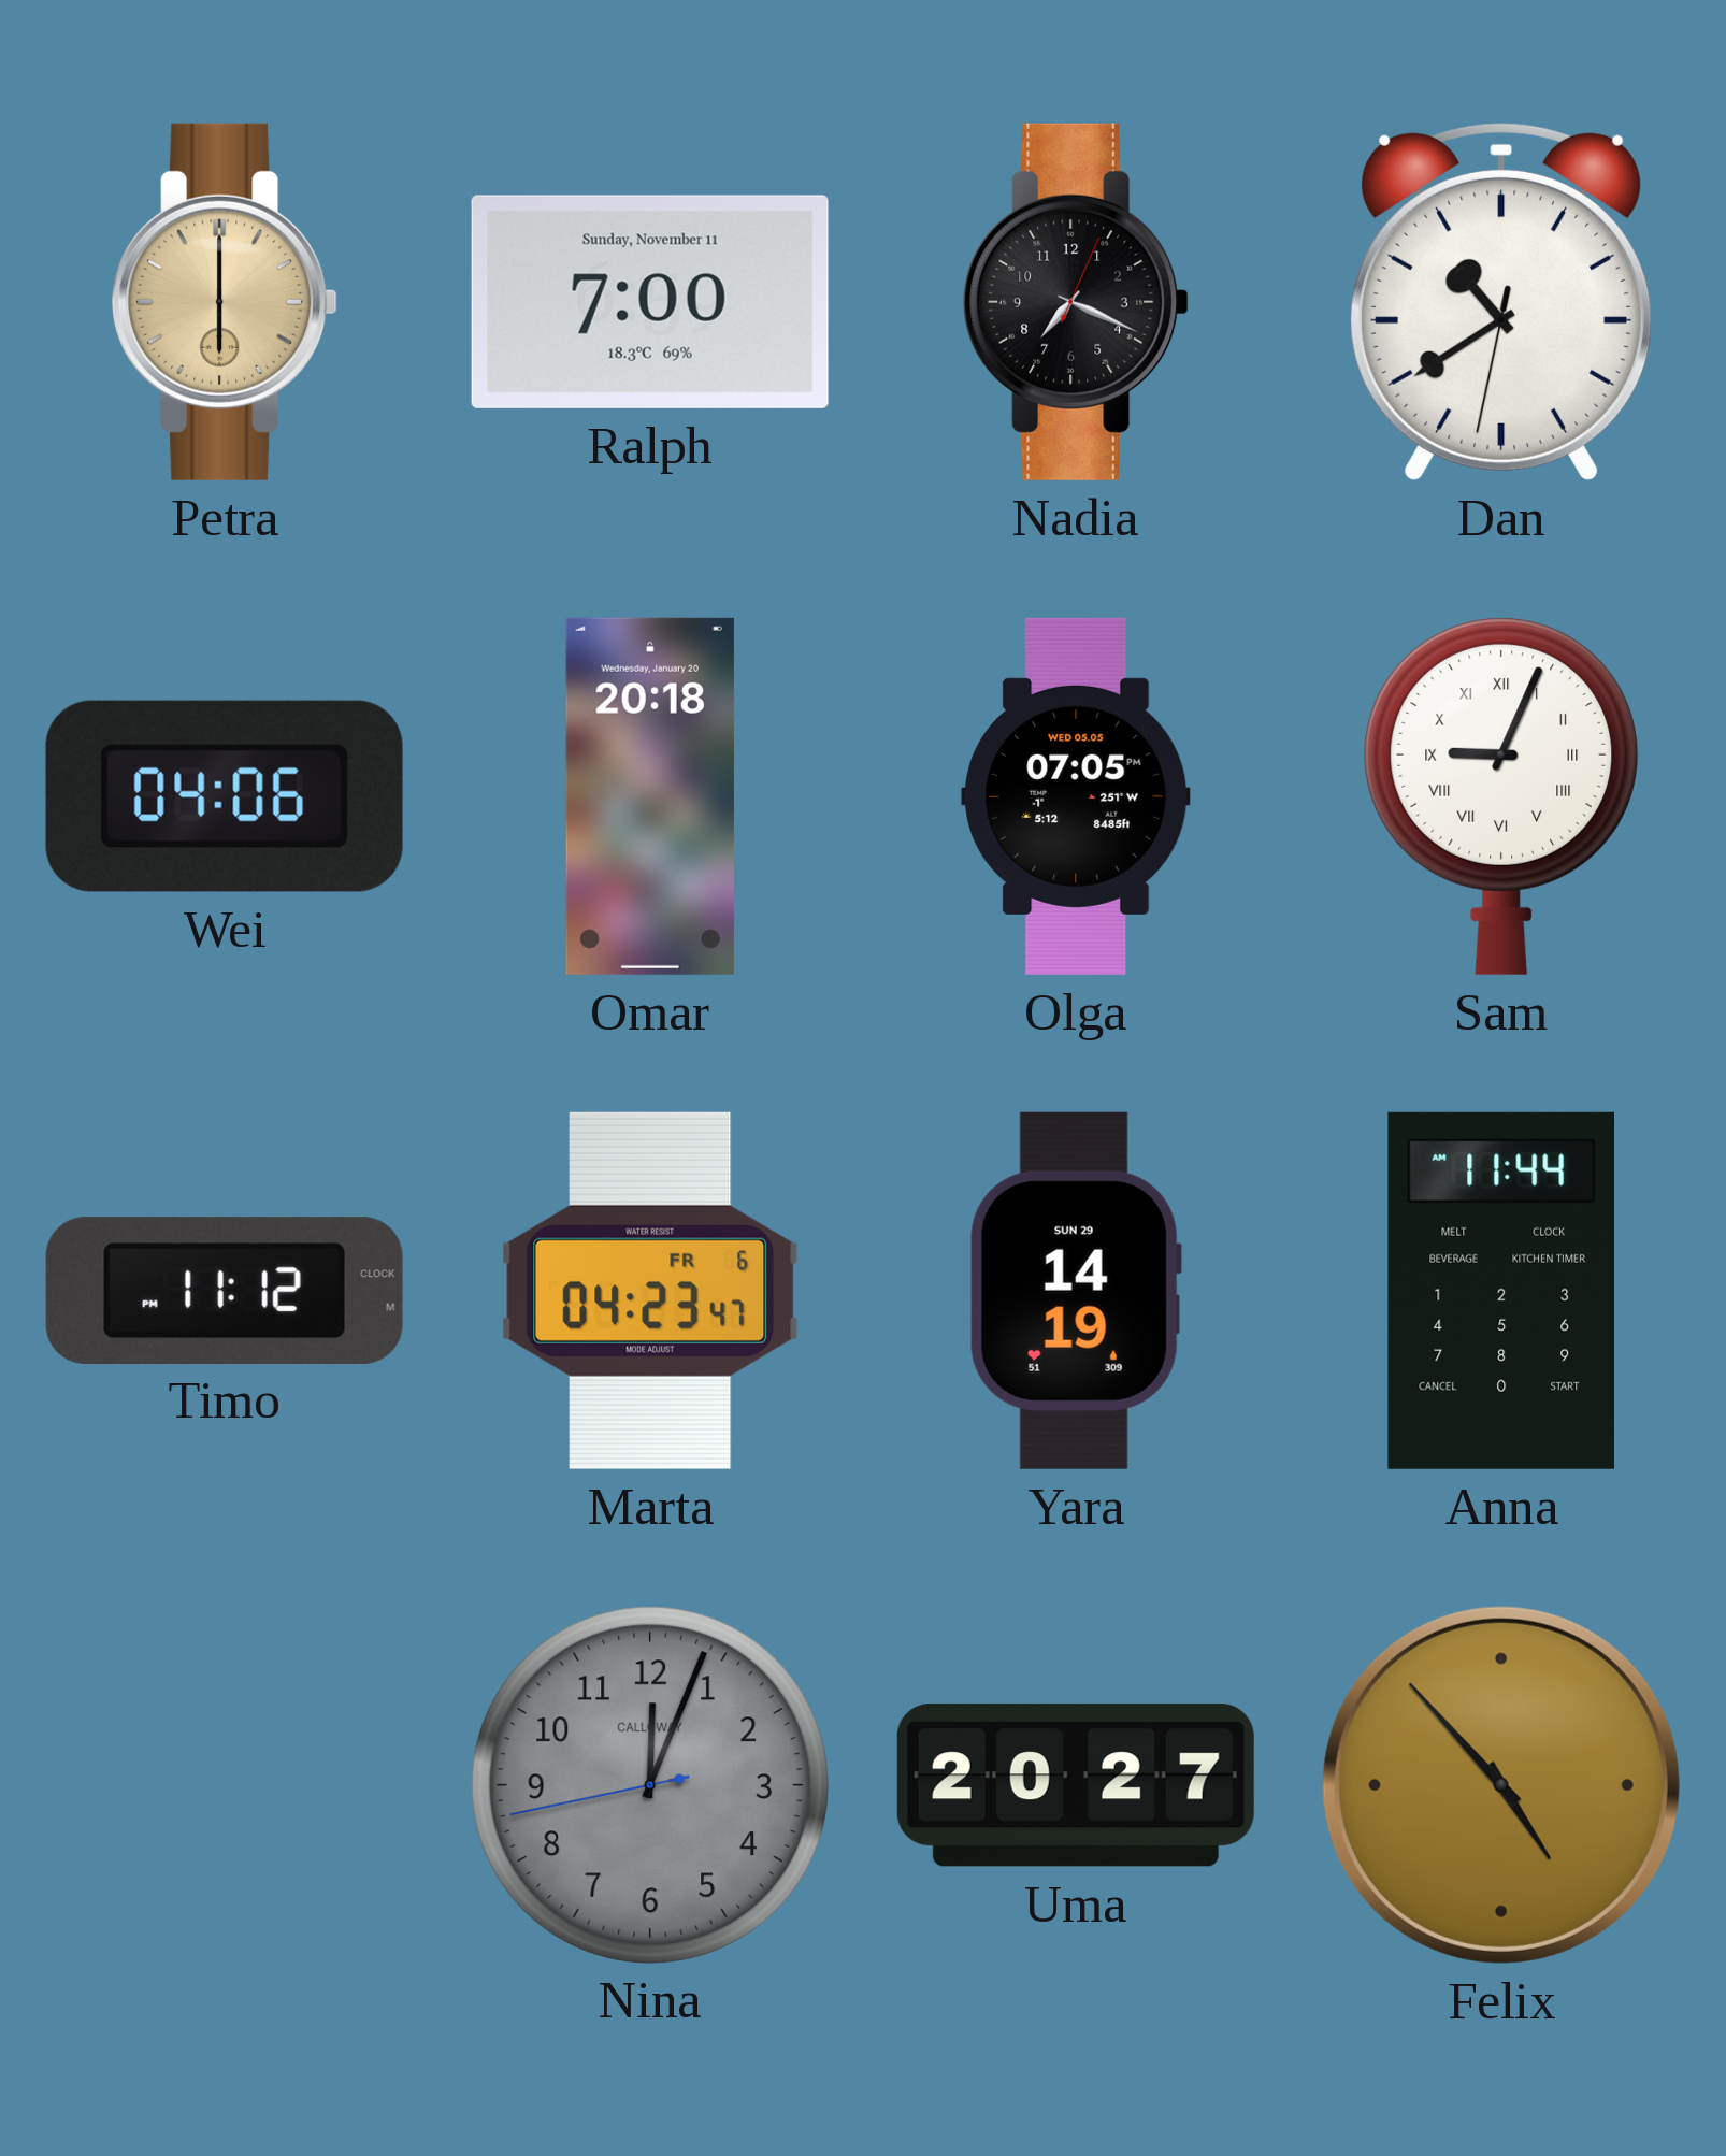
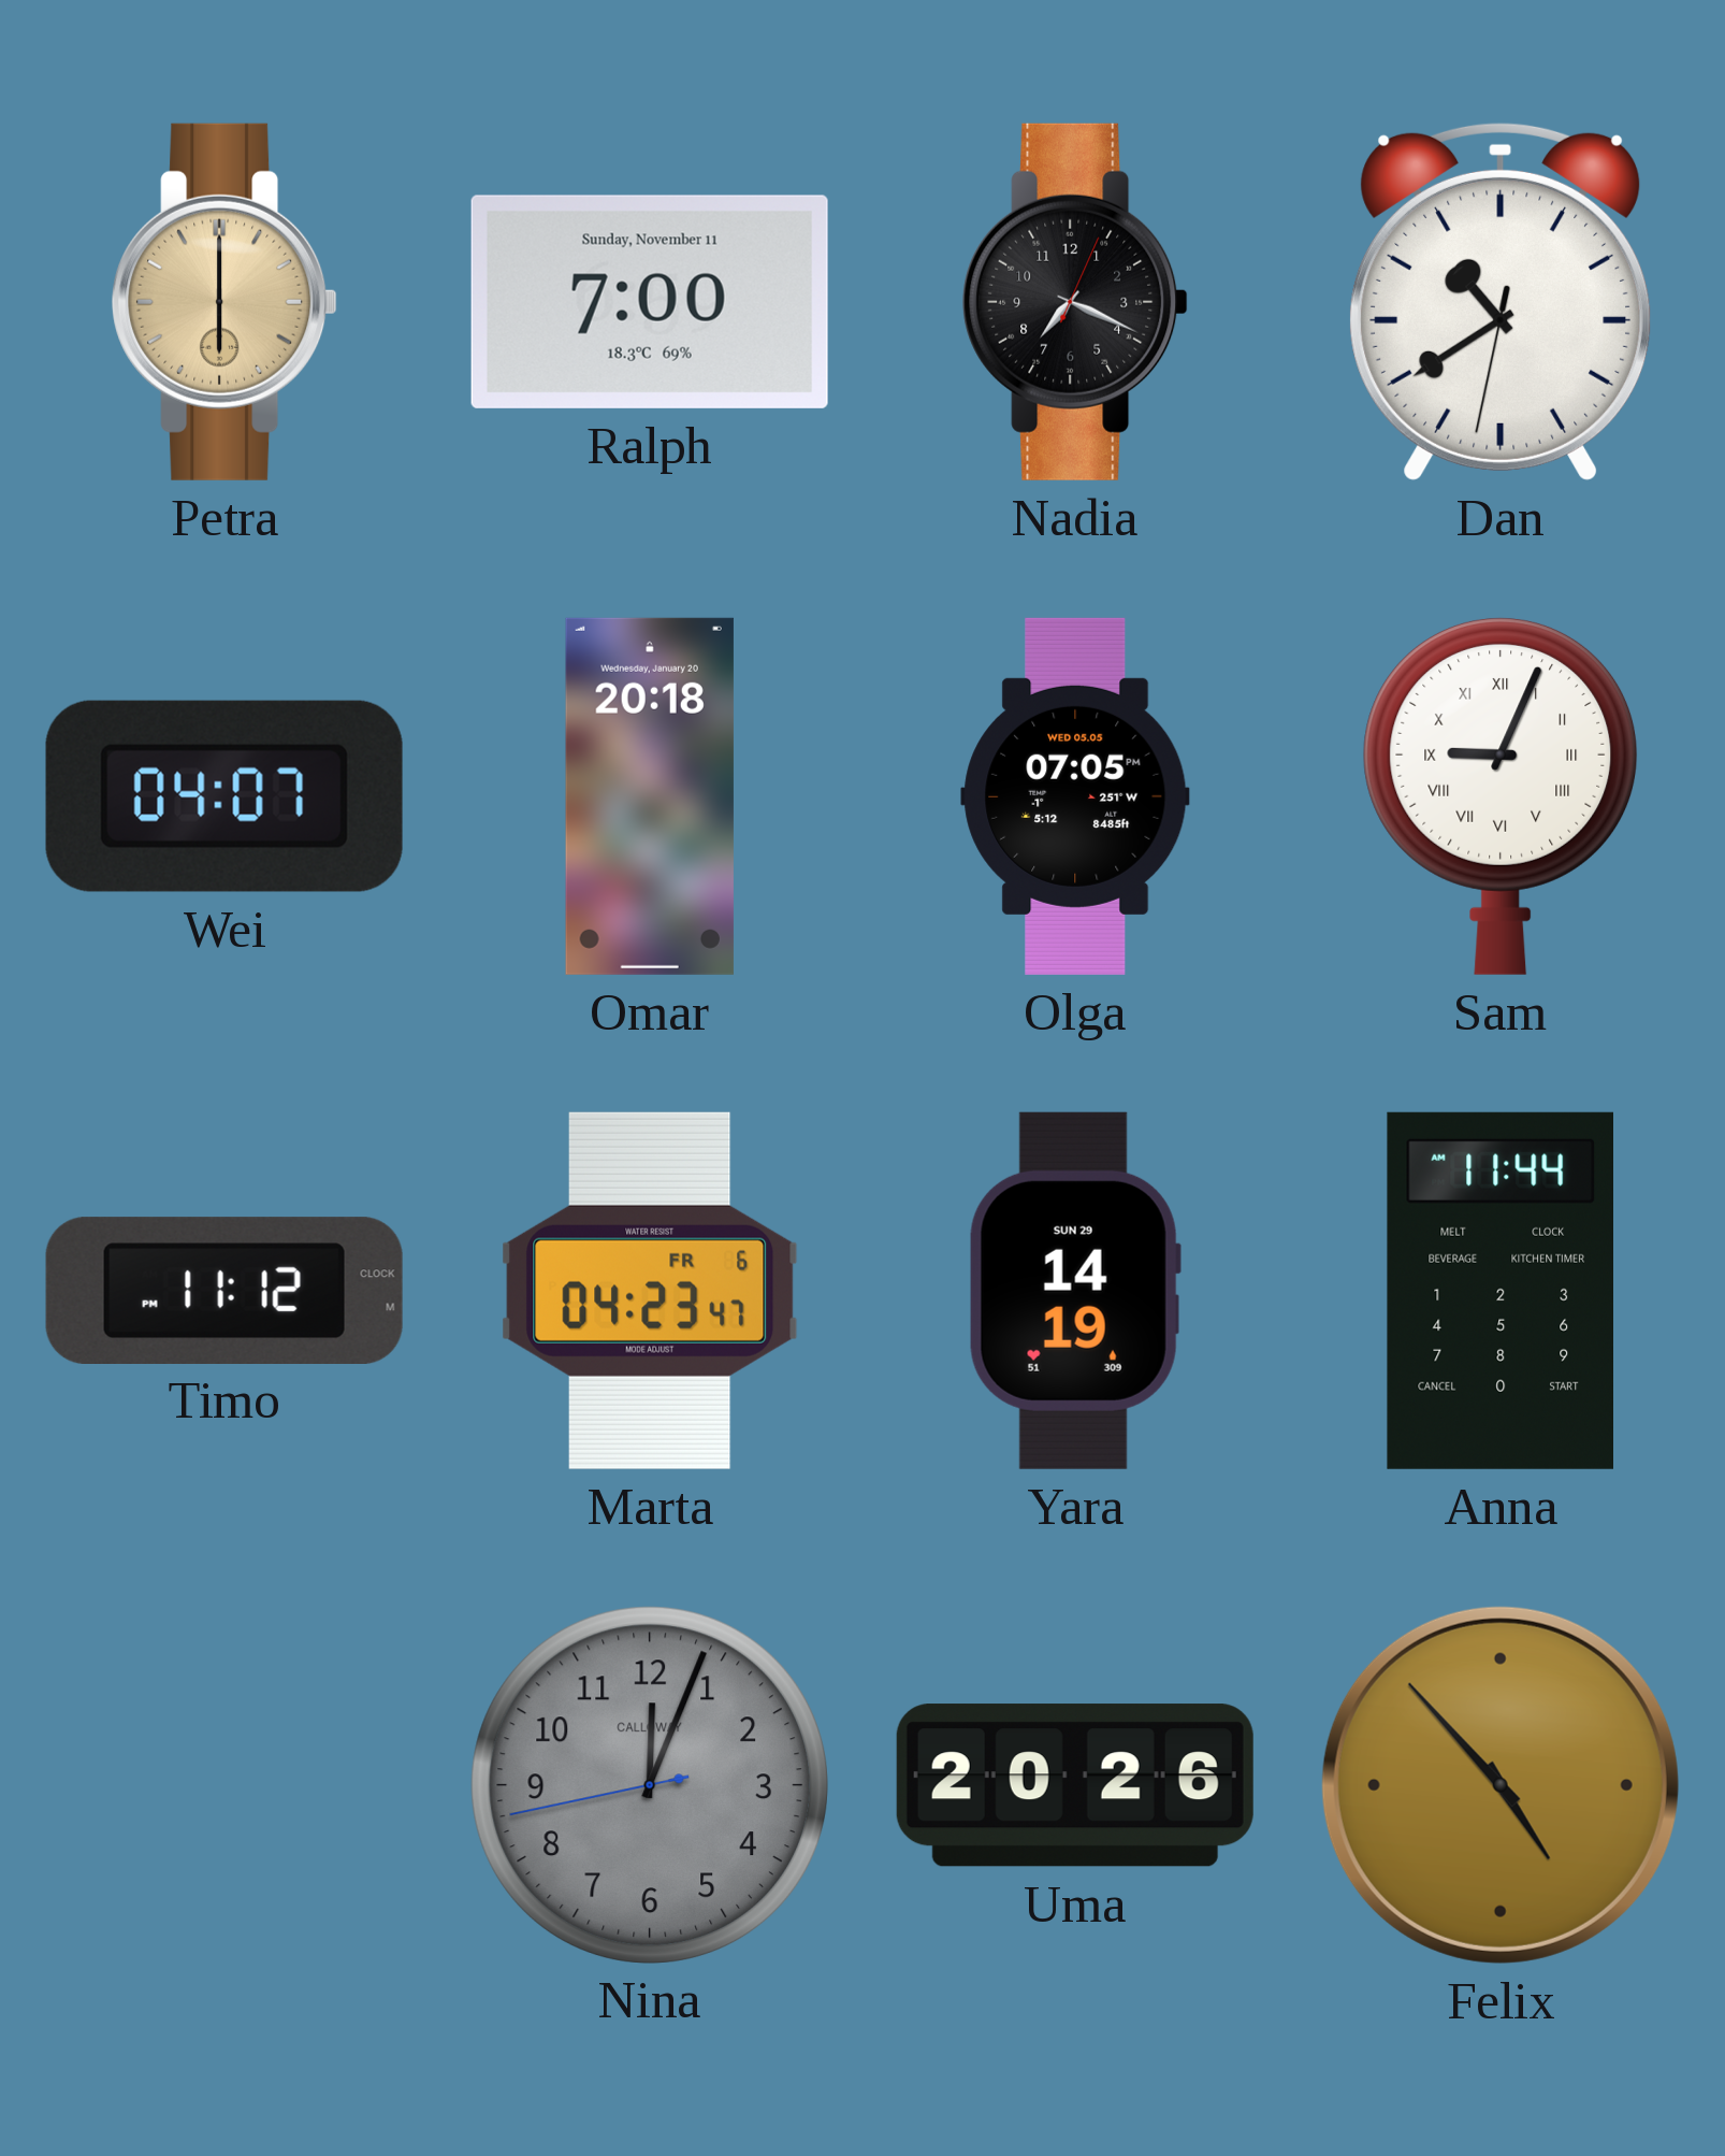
Wei: 04:06 -> 04:07
Uma: 20:27 -> 20:26
